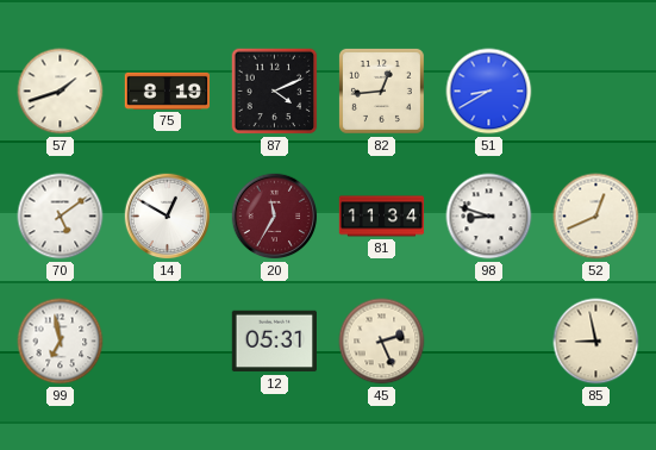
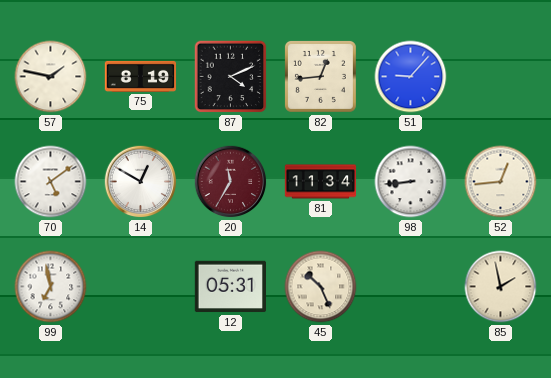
57: 1:42 -> 1:47
51: 8:40 -> 9:07
98: 8:48 -> 8:44
52: 12:41 -> 12:44
45: 2:26 -> 10:26
85: 8:58 -> 1:58
